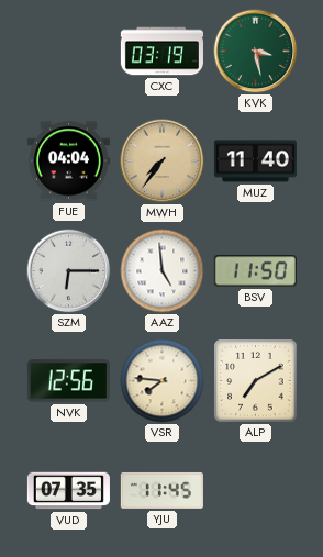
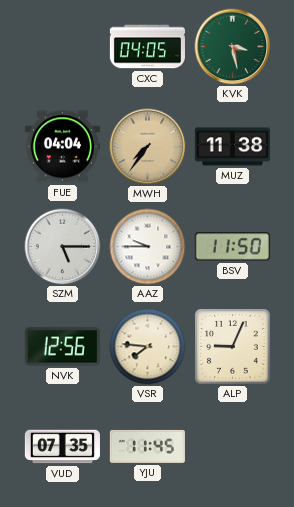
CXC: 03:19 -> 04:05
MUZ: 11:40 -> 11:38
SZM: 6:15 -> 5:15
AAZ: 4:59 -> 9:45
ALP: 7:10 -> 9:04
